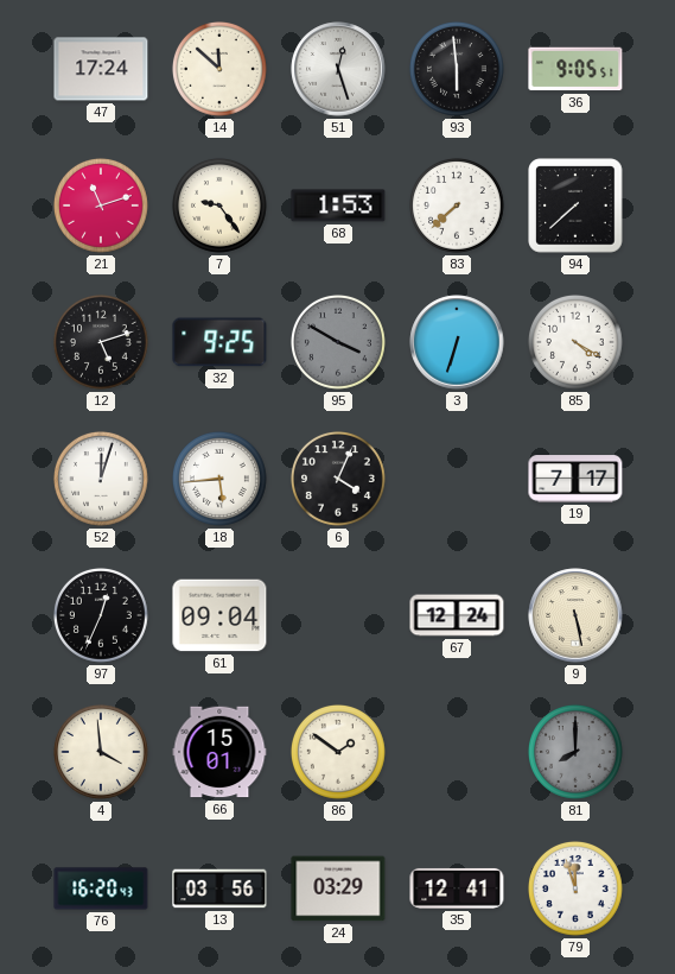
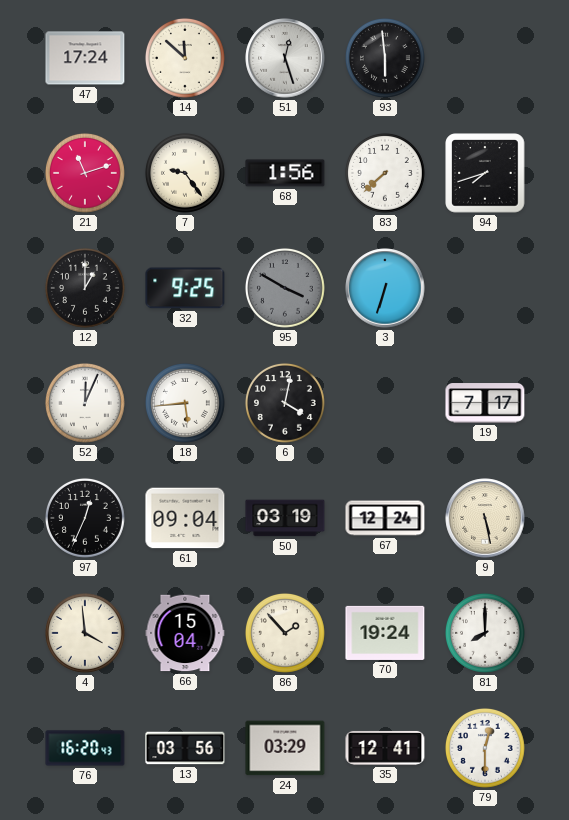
36: 9:05 -> none
68: 1:53 -> 1:56
94: 7:38 -> 7:42
12: 5:12 -> 1:00
85: 4:20 -> none
52: 12:03 -> 12:04
6: 4:04 -> 4:02
50: none -> 03:19
66: 15:01 -> 15:04
86: 1:51 -> 1:53
70: none -> 19:24
81 dial: grey -> white
79: 11:57 -> 12:30
